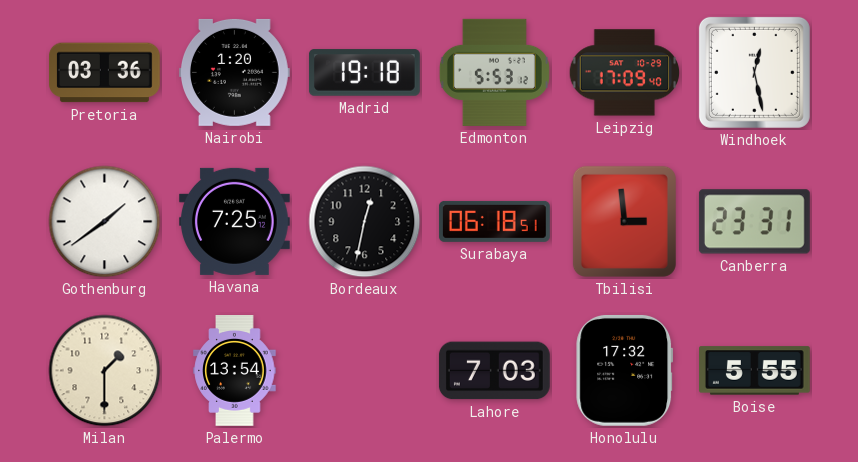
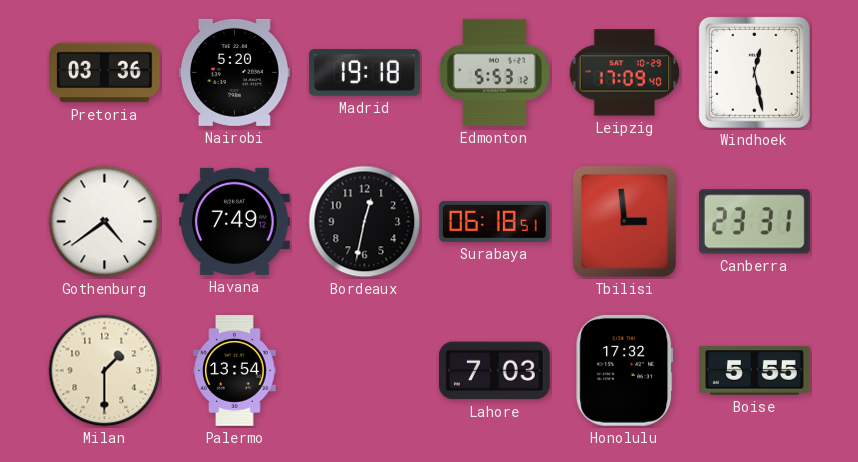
Nairobi: 1:20 -> 5:20
Gothenburg: 1:39 -> 4:39
Havana: 7:25 -> 7:49
